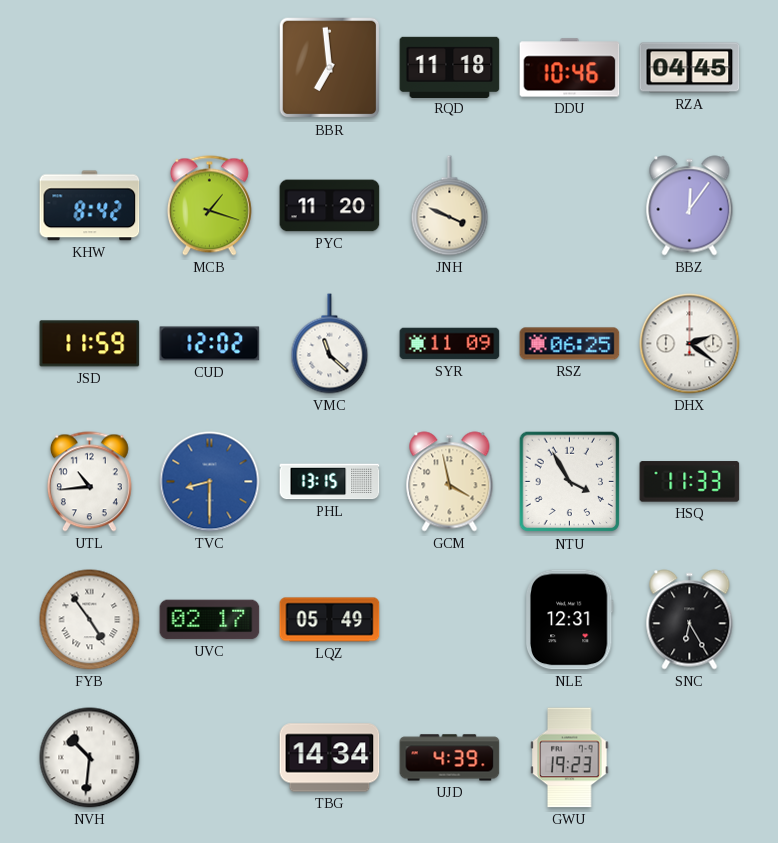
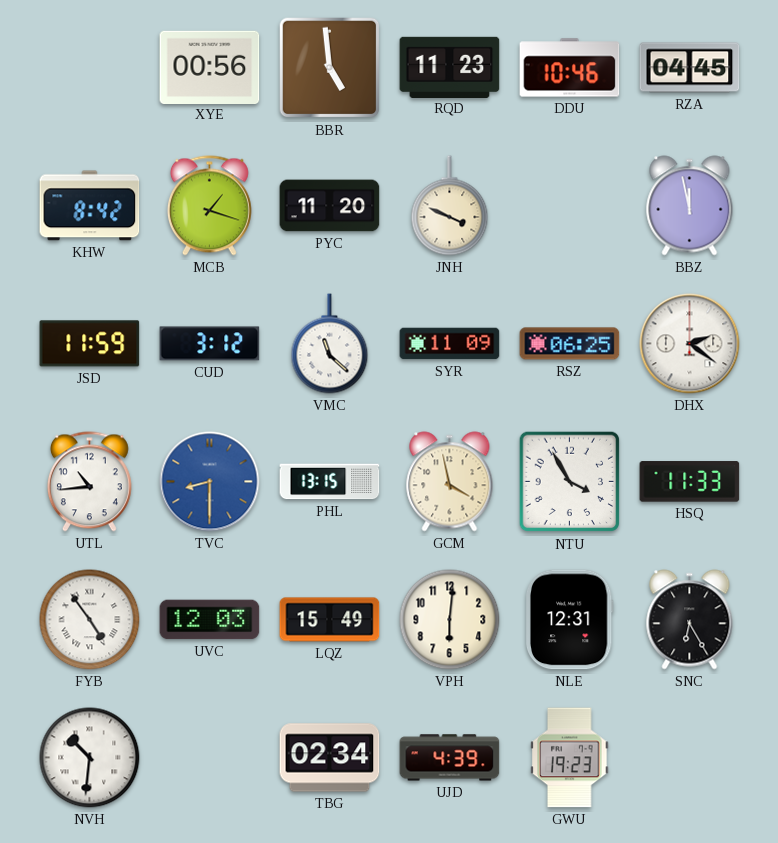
XYE: none -> 00:56
BBR: 6:59 -> 4:59
RQD: 11:18 -> 11:23
BBZ: 12:06 -> 11:58
CUD: 12:02 -> 3:12
UVC: 02:17 -> 12:03
LQZ: 05:49 -> 15:49
VPH: none -> 6:01
TBG: 14:34 -> 02:34
